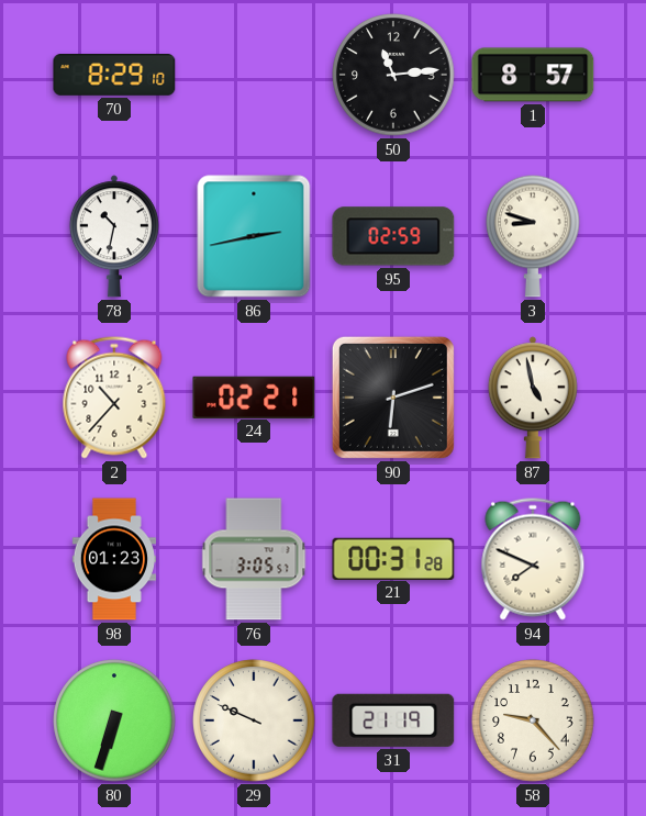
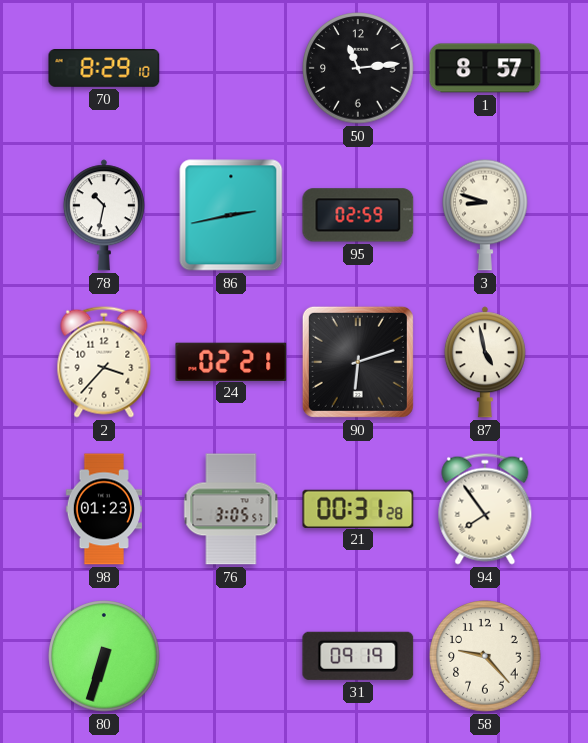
2: 10:37 -> 3:37
94: 7:49 -> 7:54
29: 9:49 -> none
31: 21:19 -> 09:19
